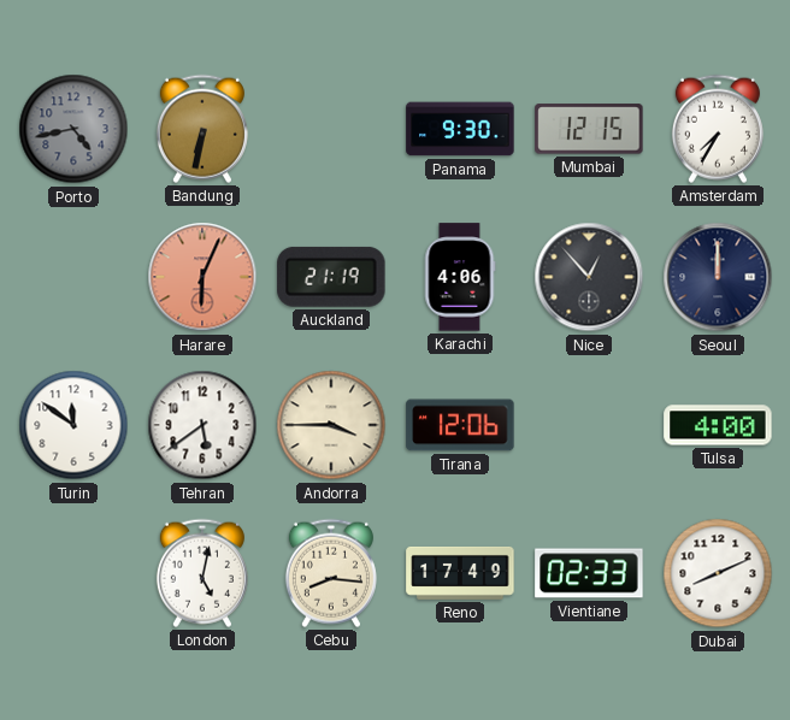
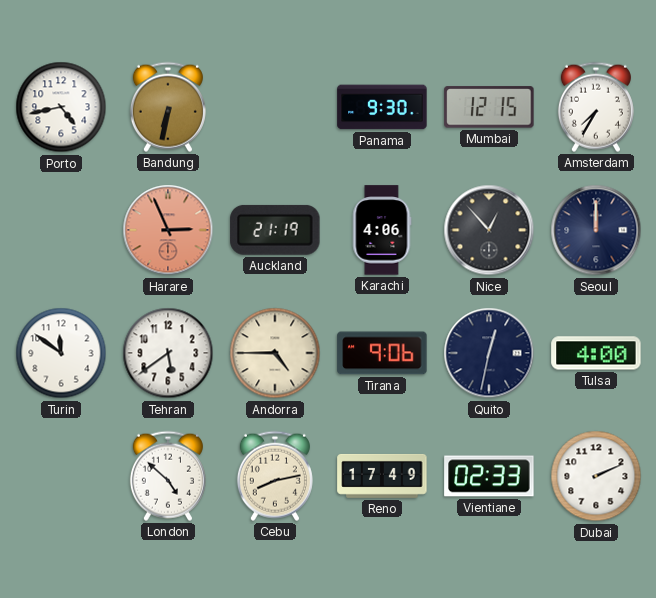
Porto dial: grey -> white
Harare: 6:04 -> 2:56
Andorra: 3:45 -> 4:45
Tirana: 12:06 -> 9:06
Quito: none -> 12:32
London: 5:02 -> 4:52
Cebu: 8:16 -> 8:13
Dubai: 8:11 -> 2:11
